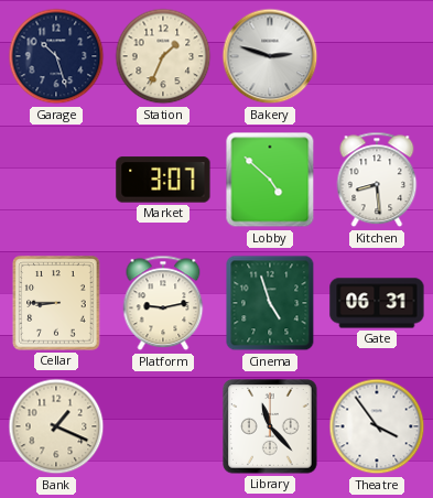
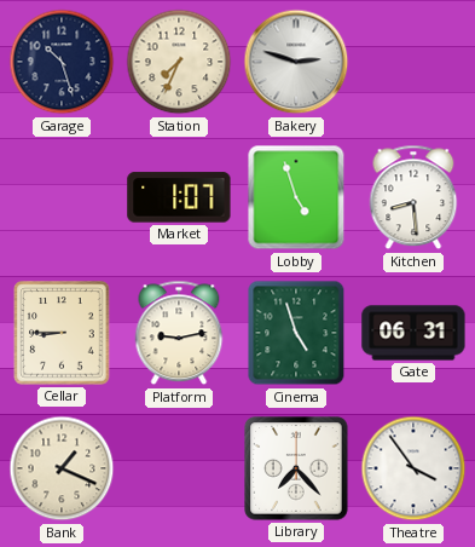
Station: 1:34 -> 7:34
Market: 3:07 -> 1:07
Lobby: 4:52 -> 4:57
Library: 11:23 -> 7:23
